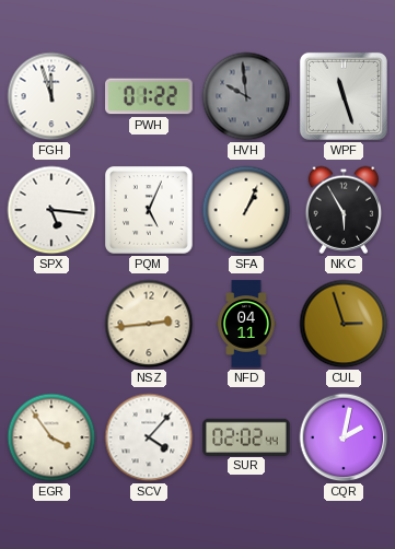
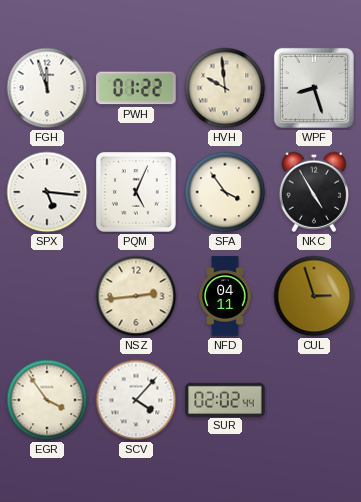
HVH dial: grey -> cream
WPF: 11:27 -> 8:27
SFA: 1:04 -> 3:54
NKC: 5:55 -> 4:55
CQR: 2:02 -> none
